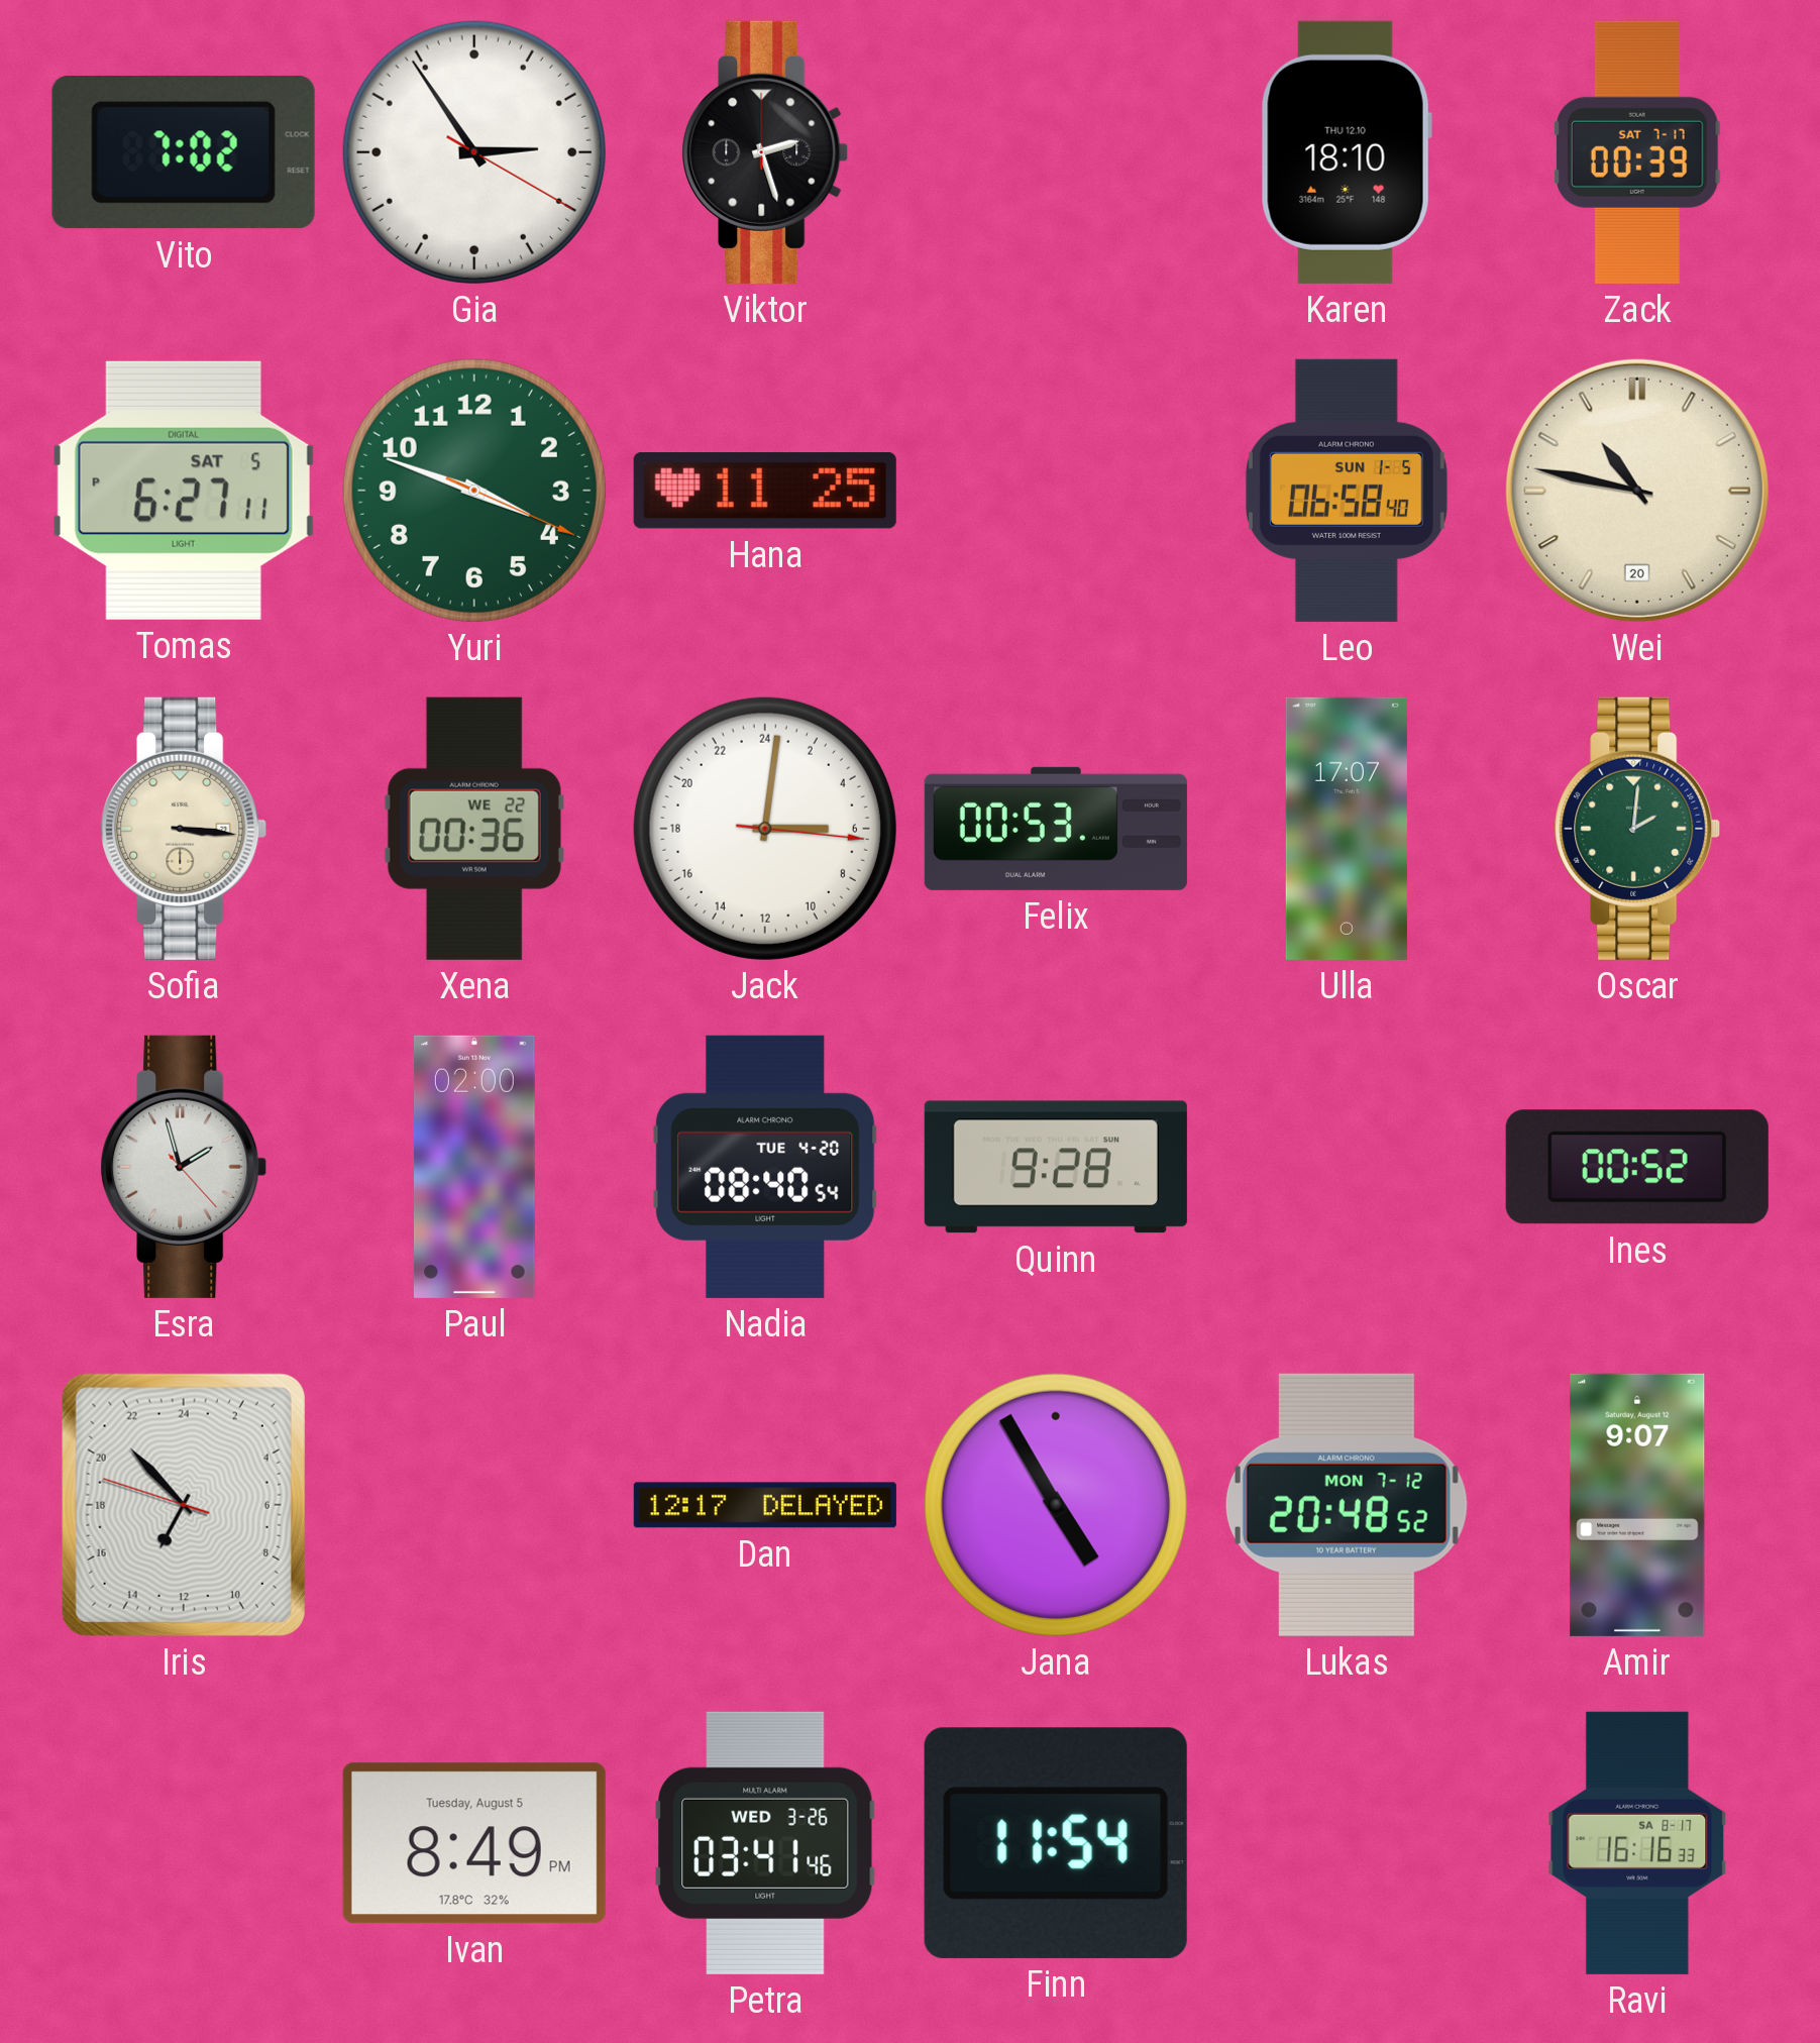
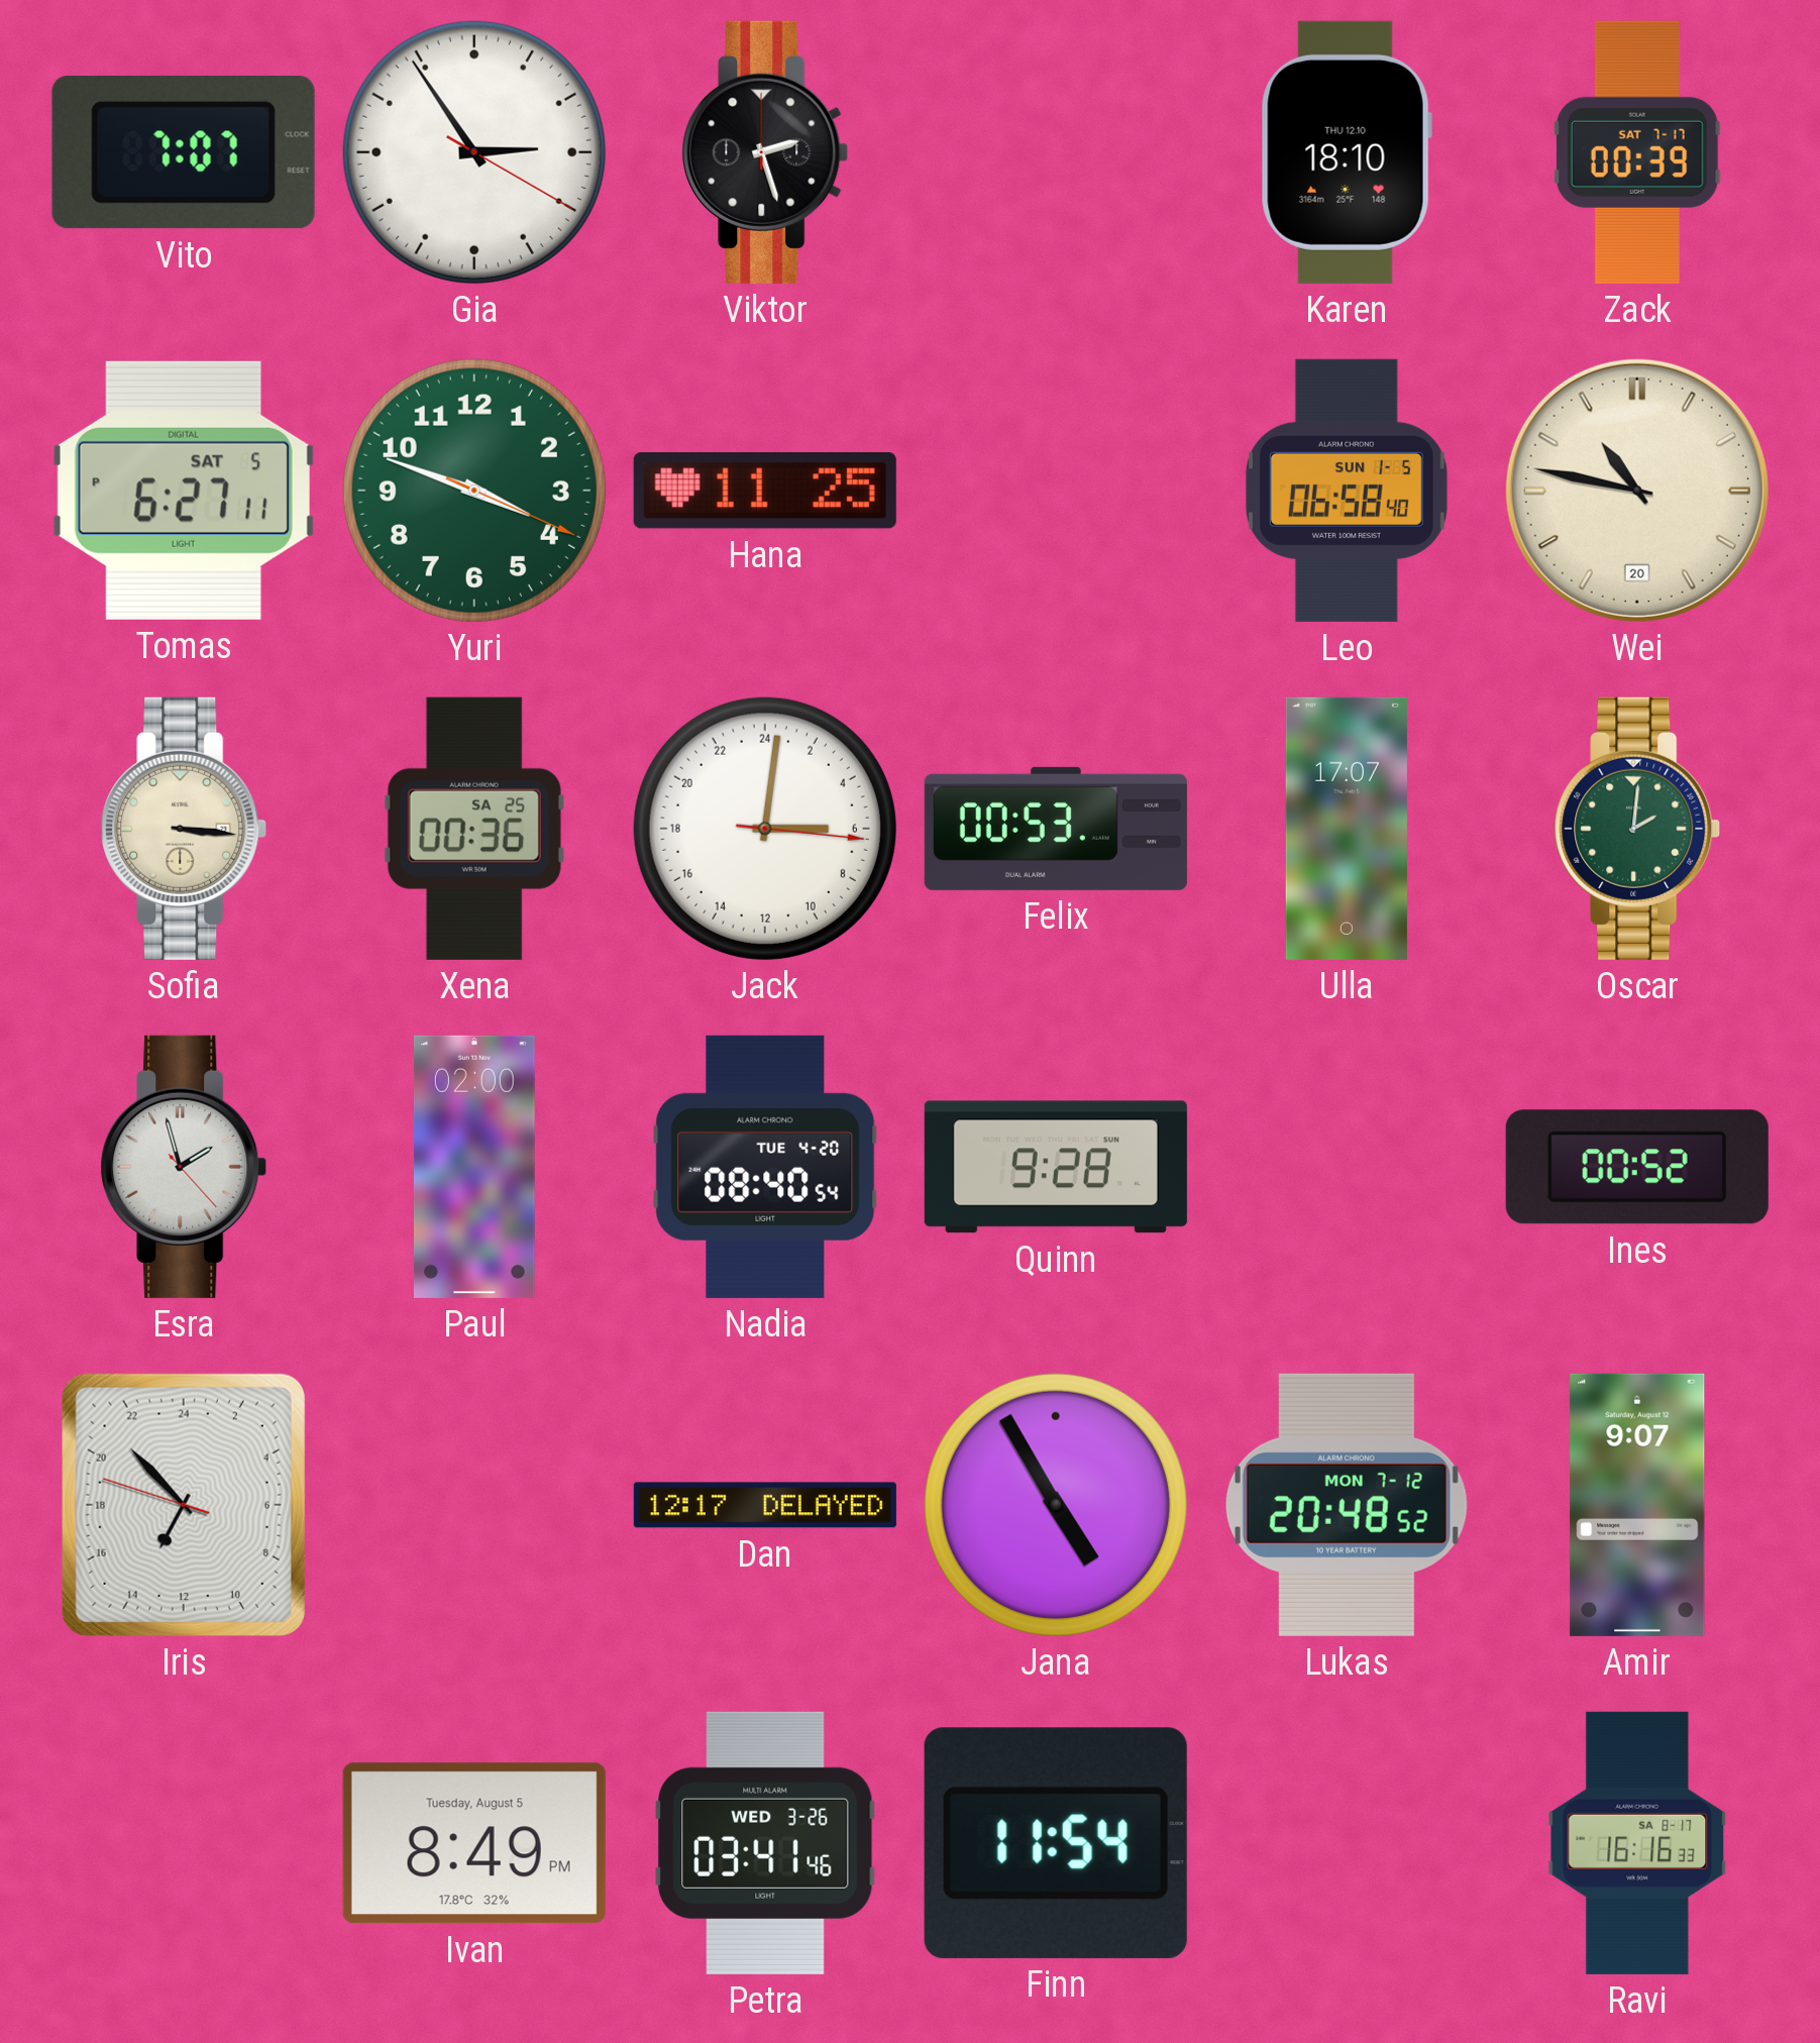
Vito: 7:02 -> 7:07
Xena date: WE 22 -> SA 25
